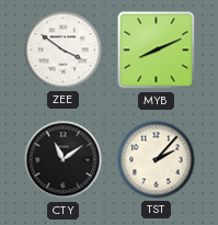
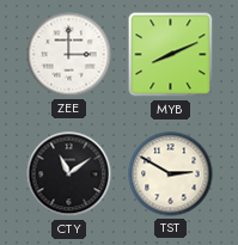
ZEE: 3:51 -> 3:00
TST: 2:07 -> 2:50
